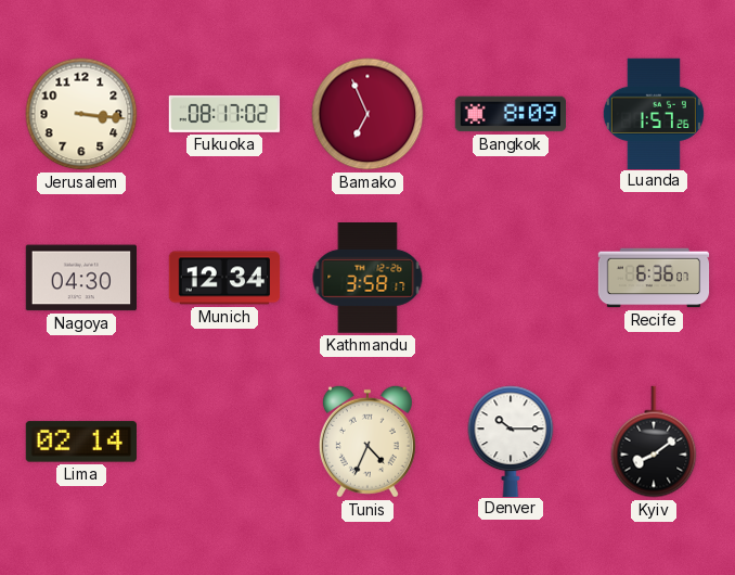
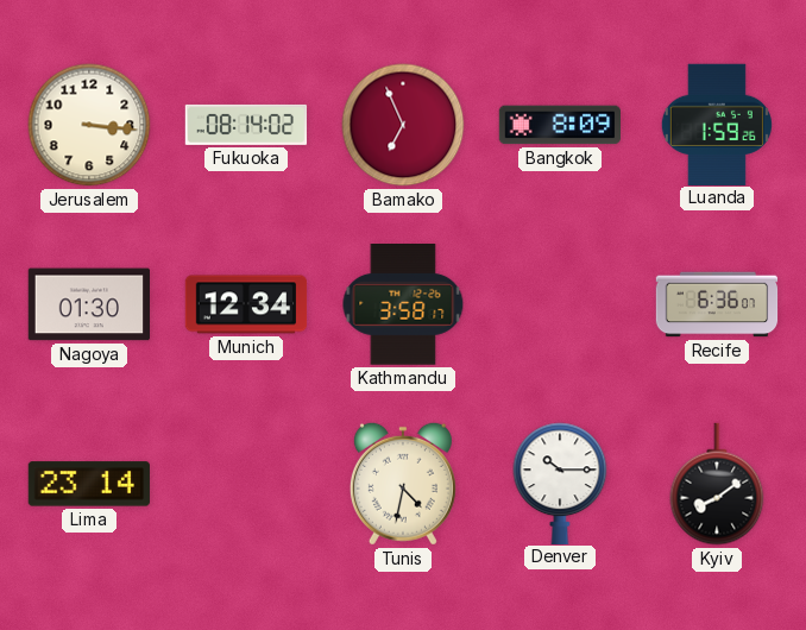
Fukuoka: 08:17 -> 08:14
Luanda: 1:57 -> 1:59
Nagoya: 04:30 -> 01:30
Lima: 02:14 -> 23:14
Tunis: 4:34 -> 4:32
